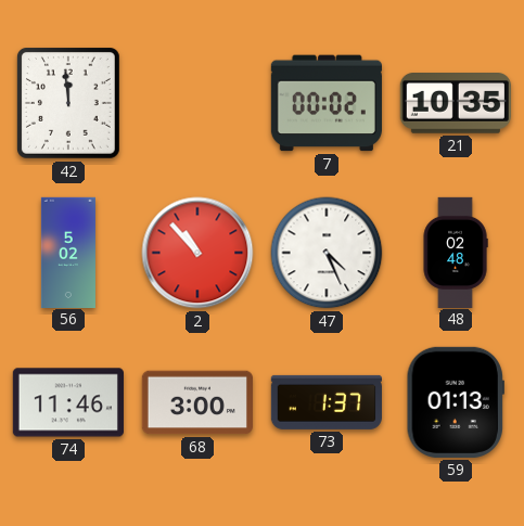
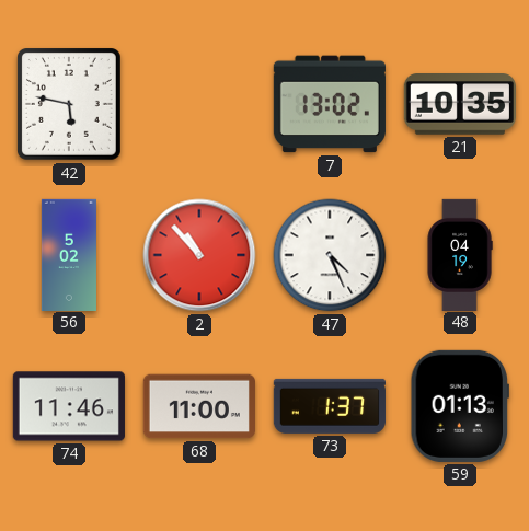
42: 11:59 -> 5:47
7: 00:02 -> 13:02
48: 02:48 -> 04:19
68: 3:00 -> 11:00
